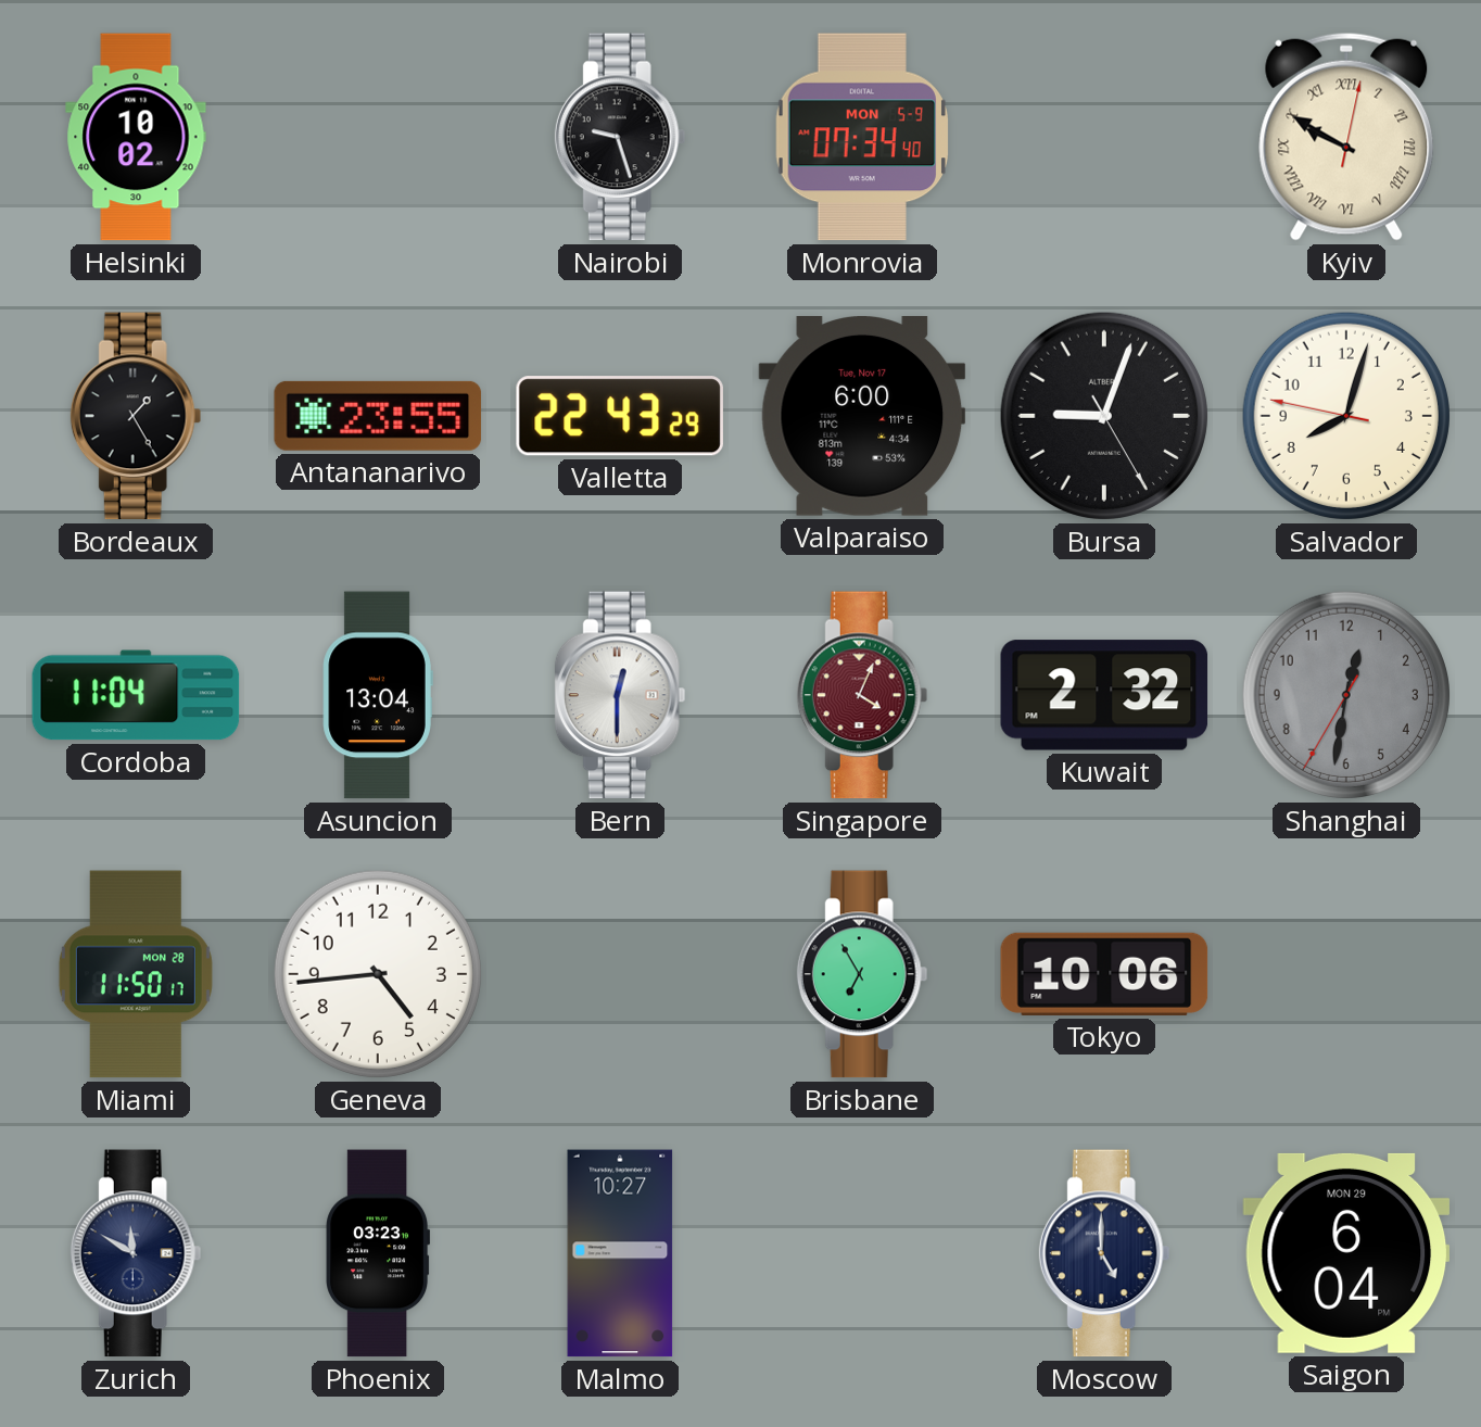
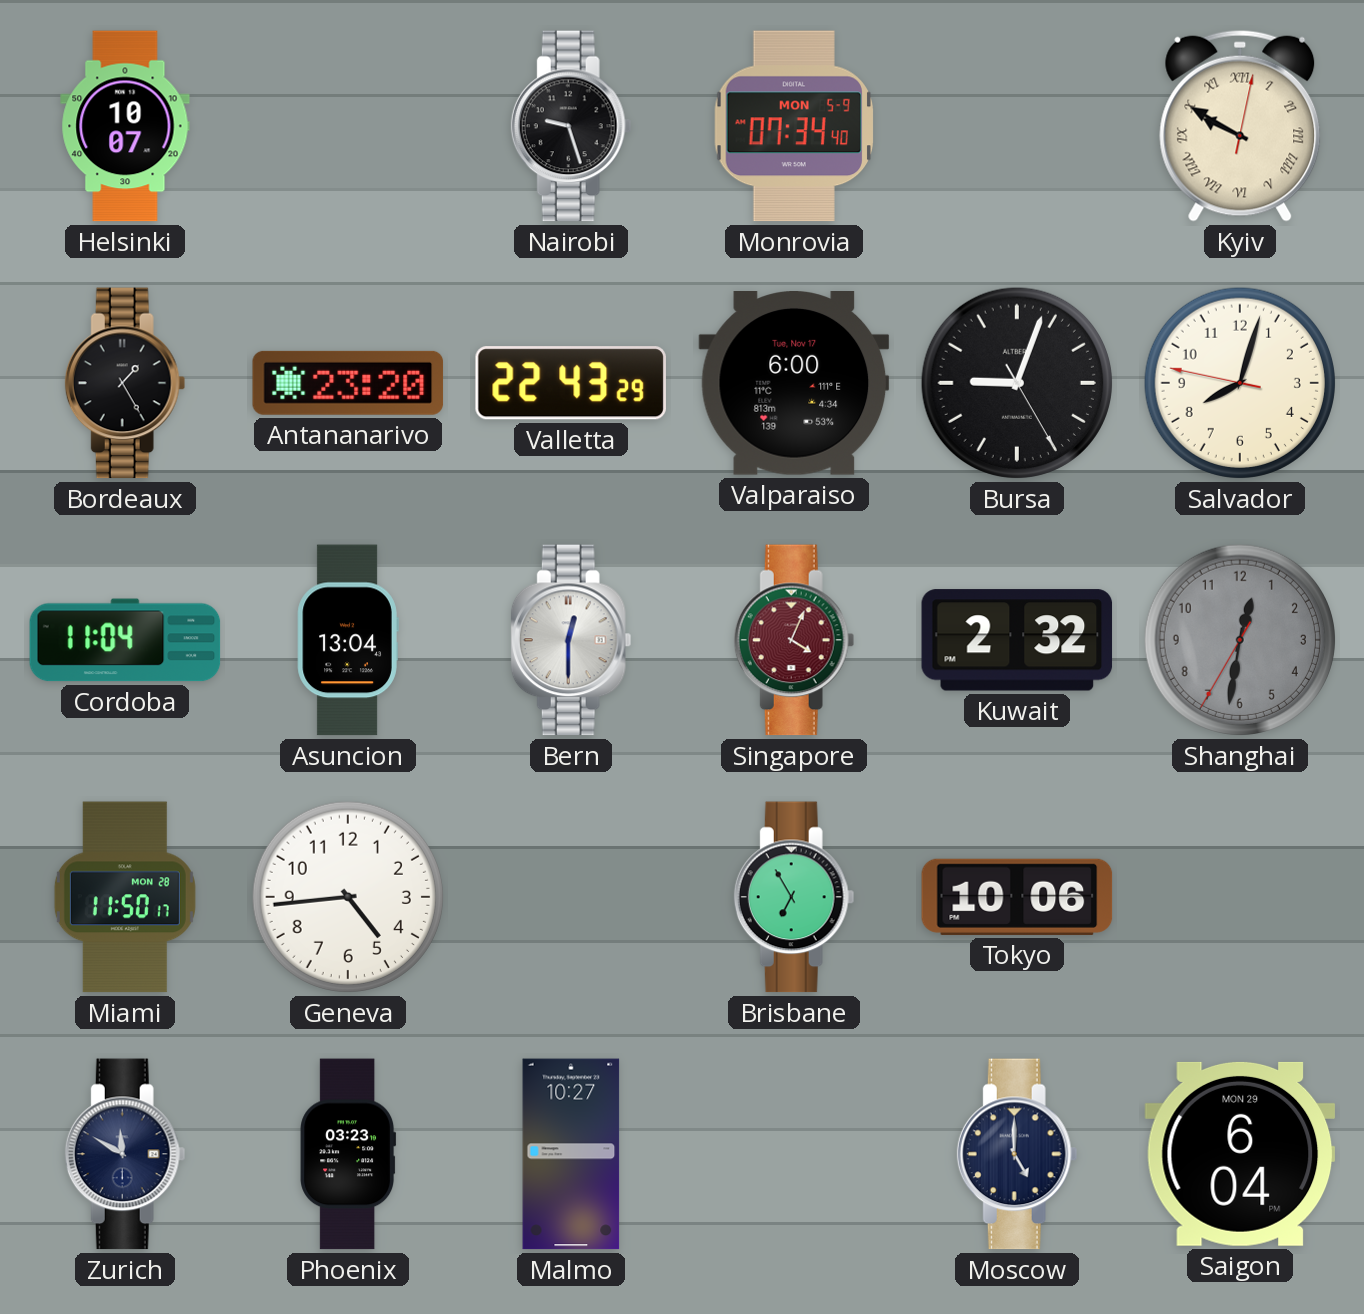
Helsinki: 10:02 -> 10:07
Antananarivo: 23:55 -> 23:20
